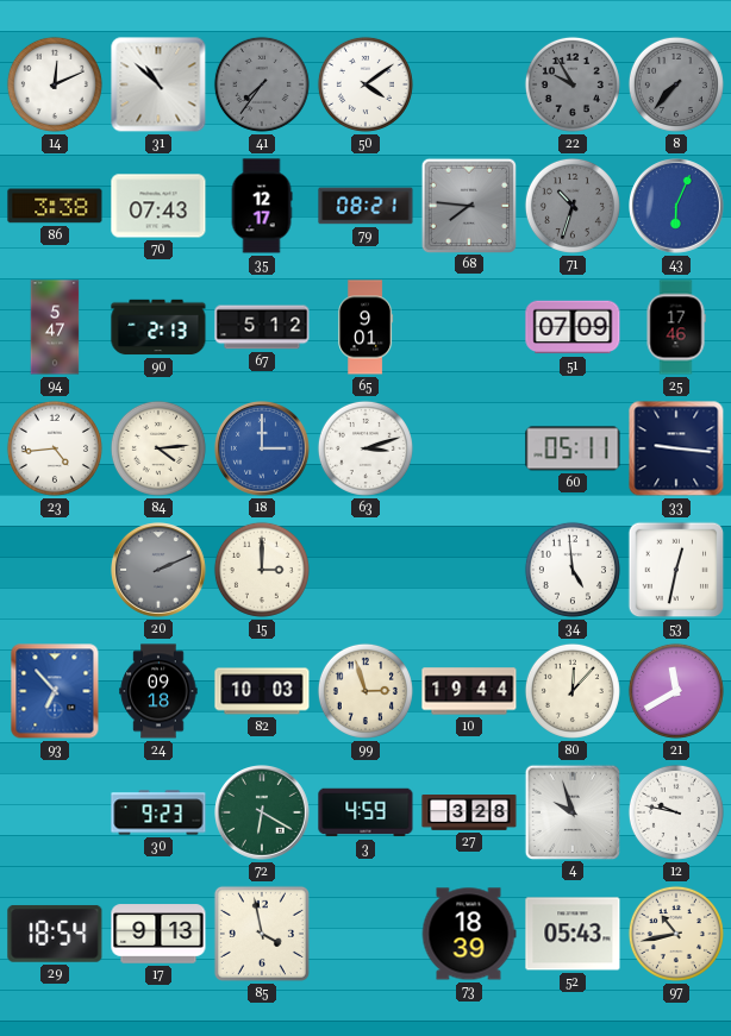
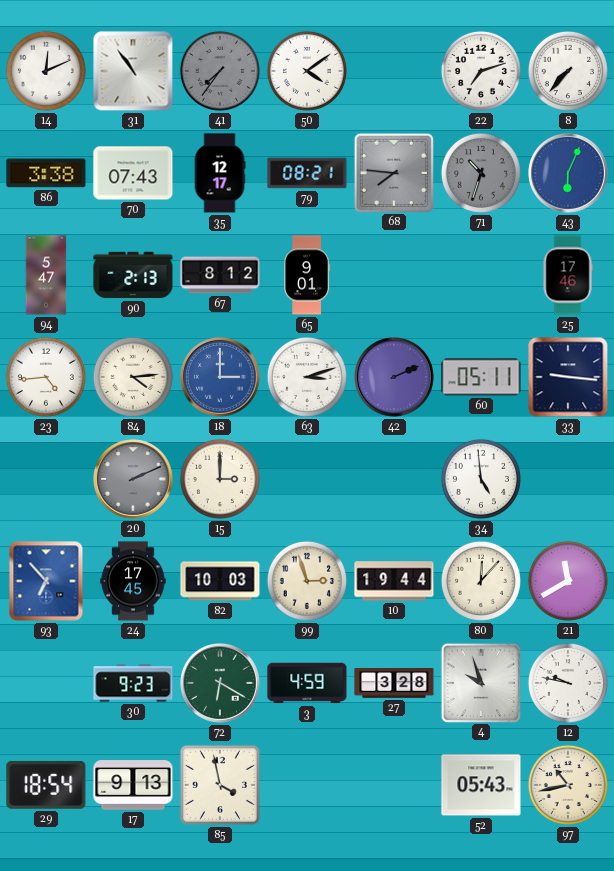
31: 10:52 -> 10:54
22: 9:55 -> 7:12
22 dial: grey -> white
8 dial: grey -> white
67: 5:12 -> 8:12
51: 07:09 -> none
42: none -> 2:11
53: 12:32 -> none
24: 09:18 -> 17:45
73: 18:39 -> none
